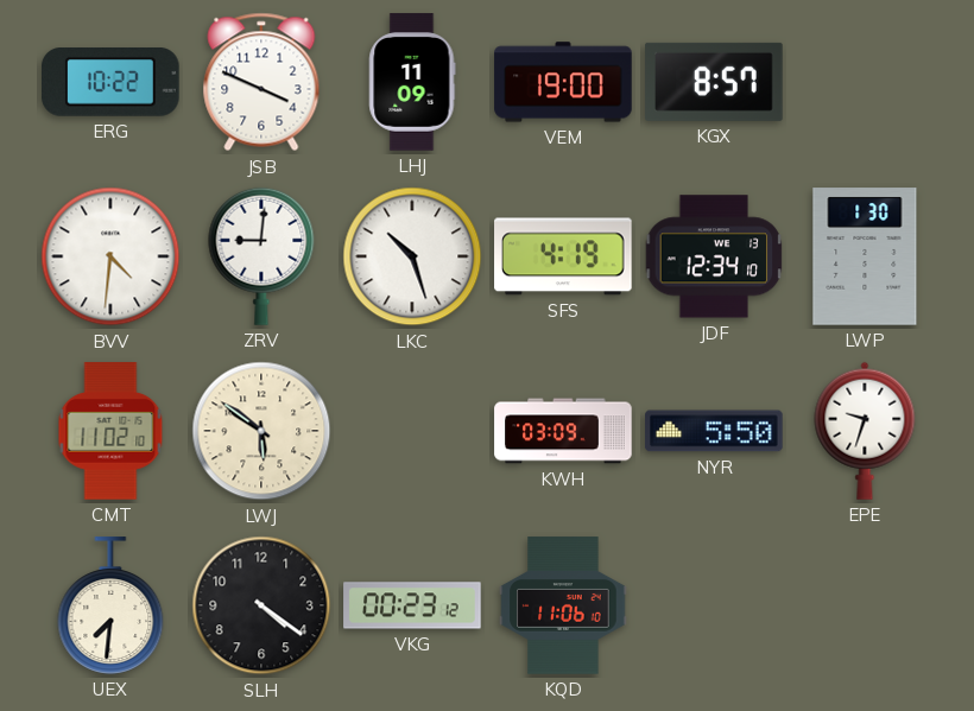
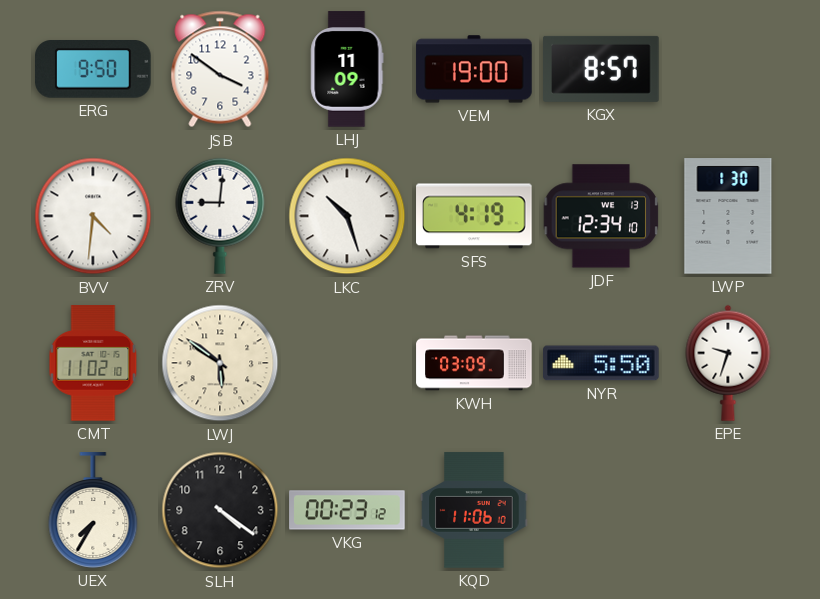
ERG: 10:22 -> 9:50
JSB: 3:49 -> 3:51
UEX: 7:31 -> 7:35
